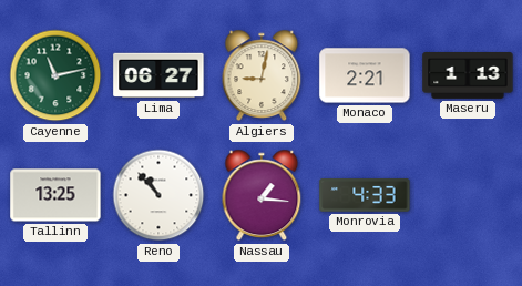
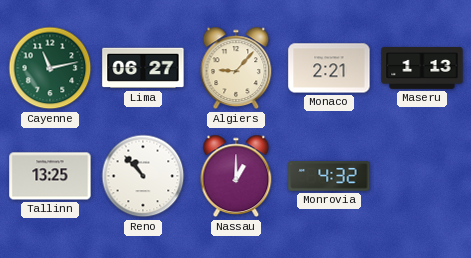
Algiers: 9:02 -> 9:07
Nassau: 1:16 -> 1:00
Monrovia: 4:33 -> 4:32
